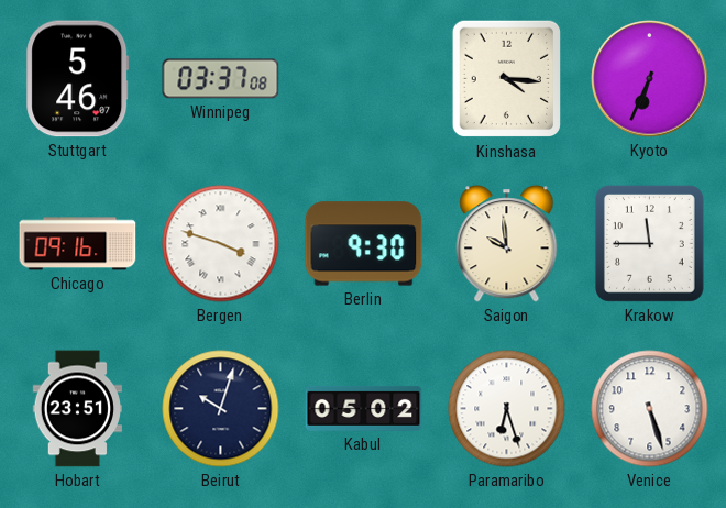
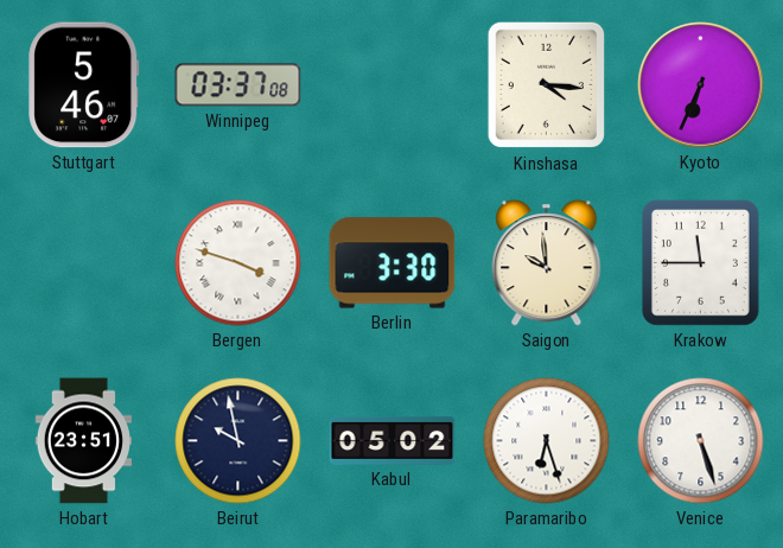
Chicago: 09:16 -> none
Berlin: 9:30 -> 3:30
Beirut: 10:03 -> 9:58
